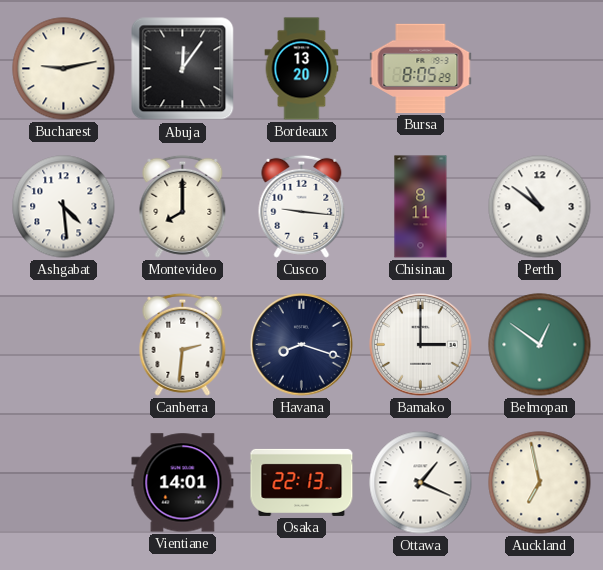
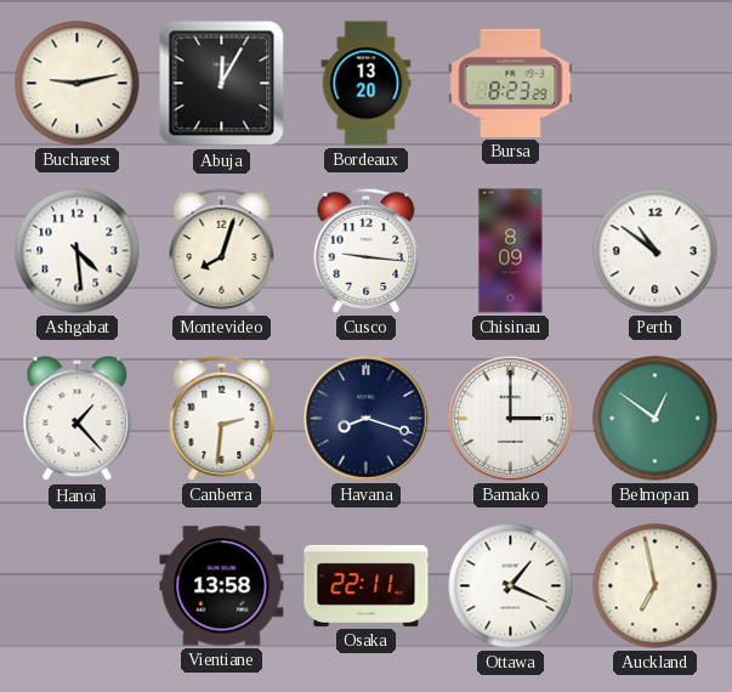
Abuja: 12:06 -> 12:05
Bursa: 8:05 -> 8:23
Montevideo: 8:00 -> 8:03
Chisinau: 8:11 -> 8:09
Hanoi: none -> 1:23
Vientiane: 14:01 -> 13:58
Osaka: 22:13 -> 22:11
